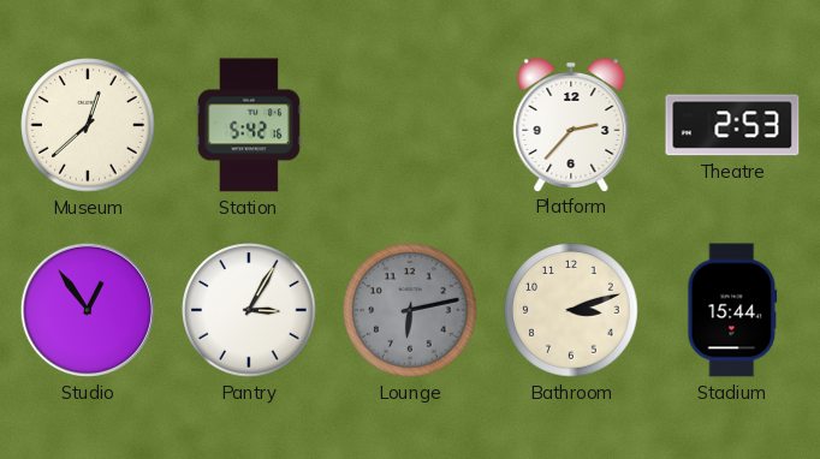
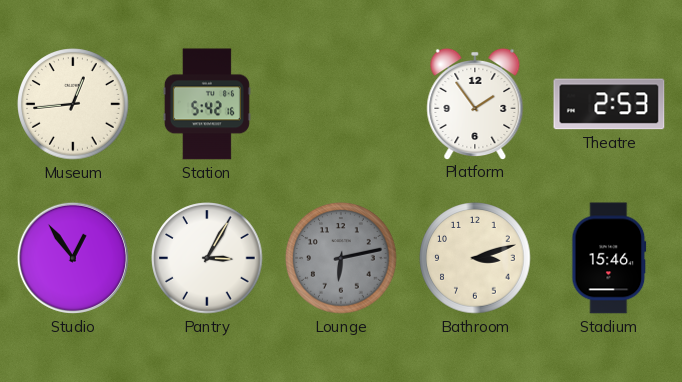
Museum: 12:38 -> 12:44
Platform: 2:37 -> 1:54
Stadium: 15:44 -> 15:46
